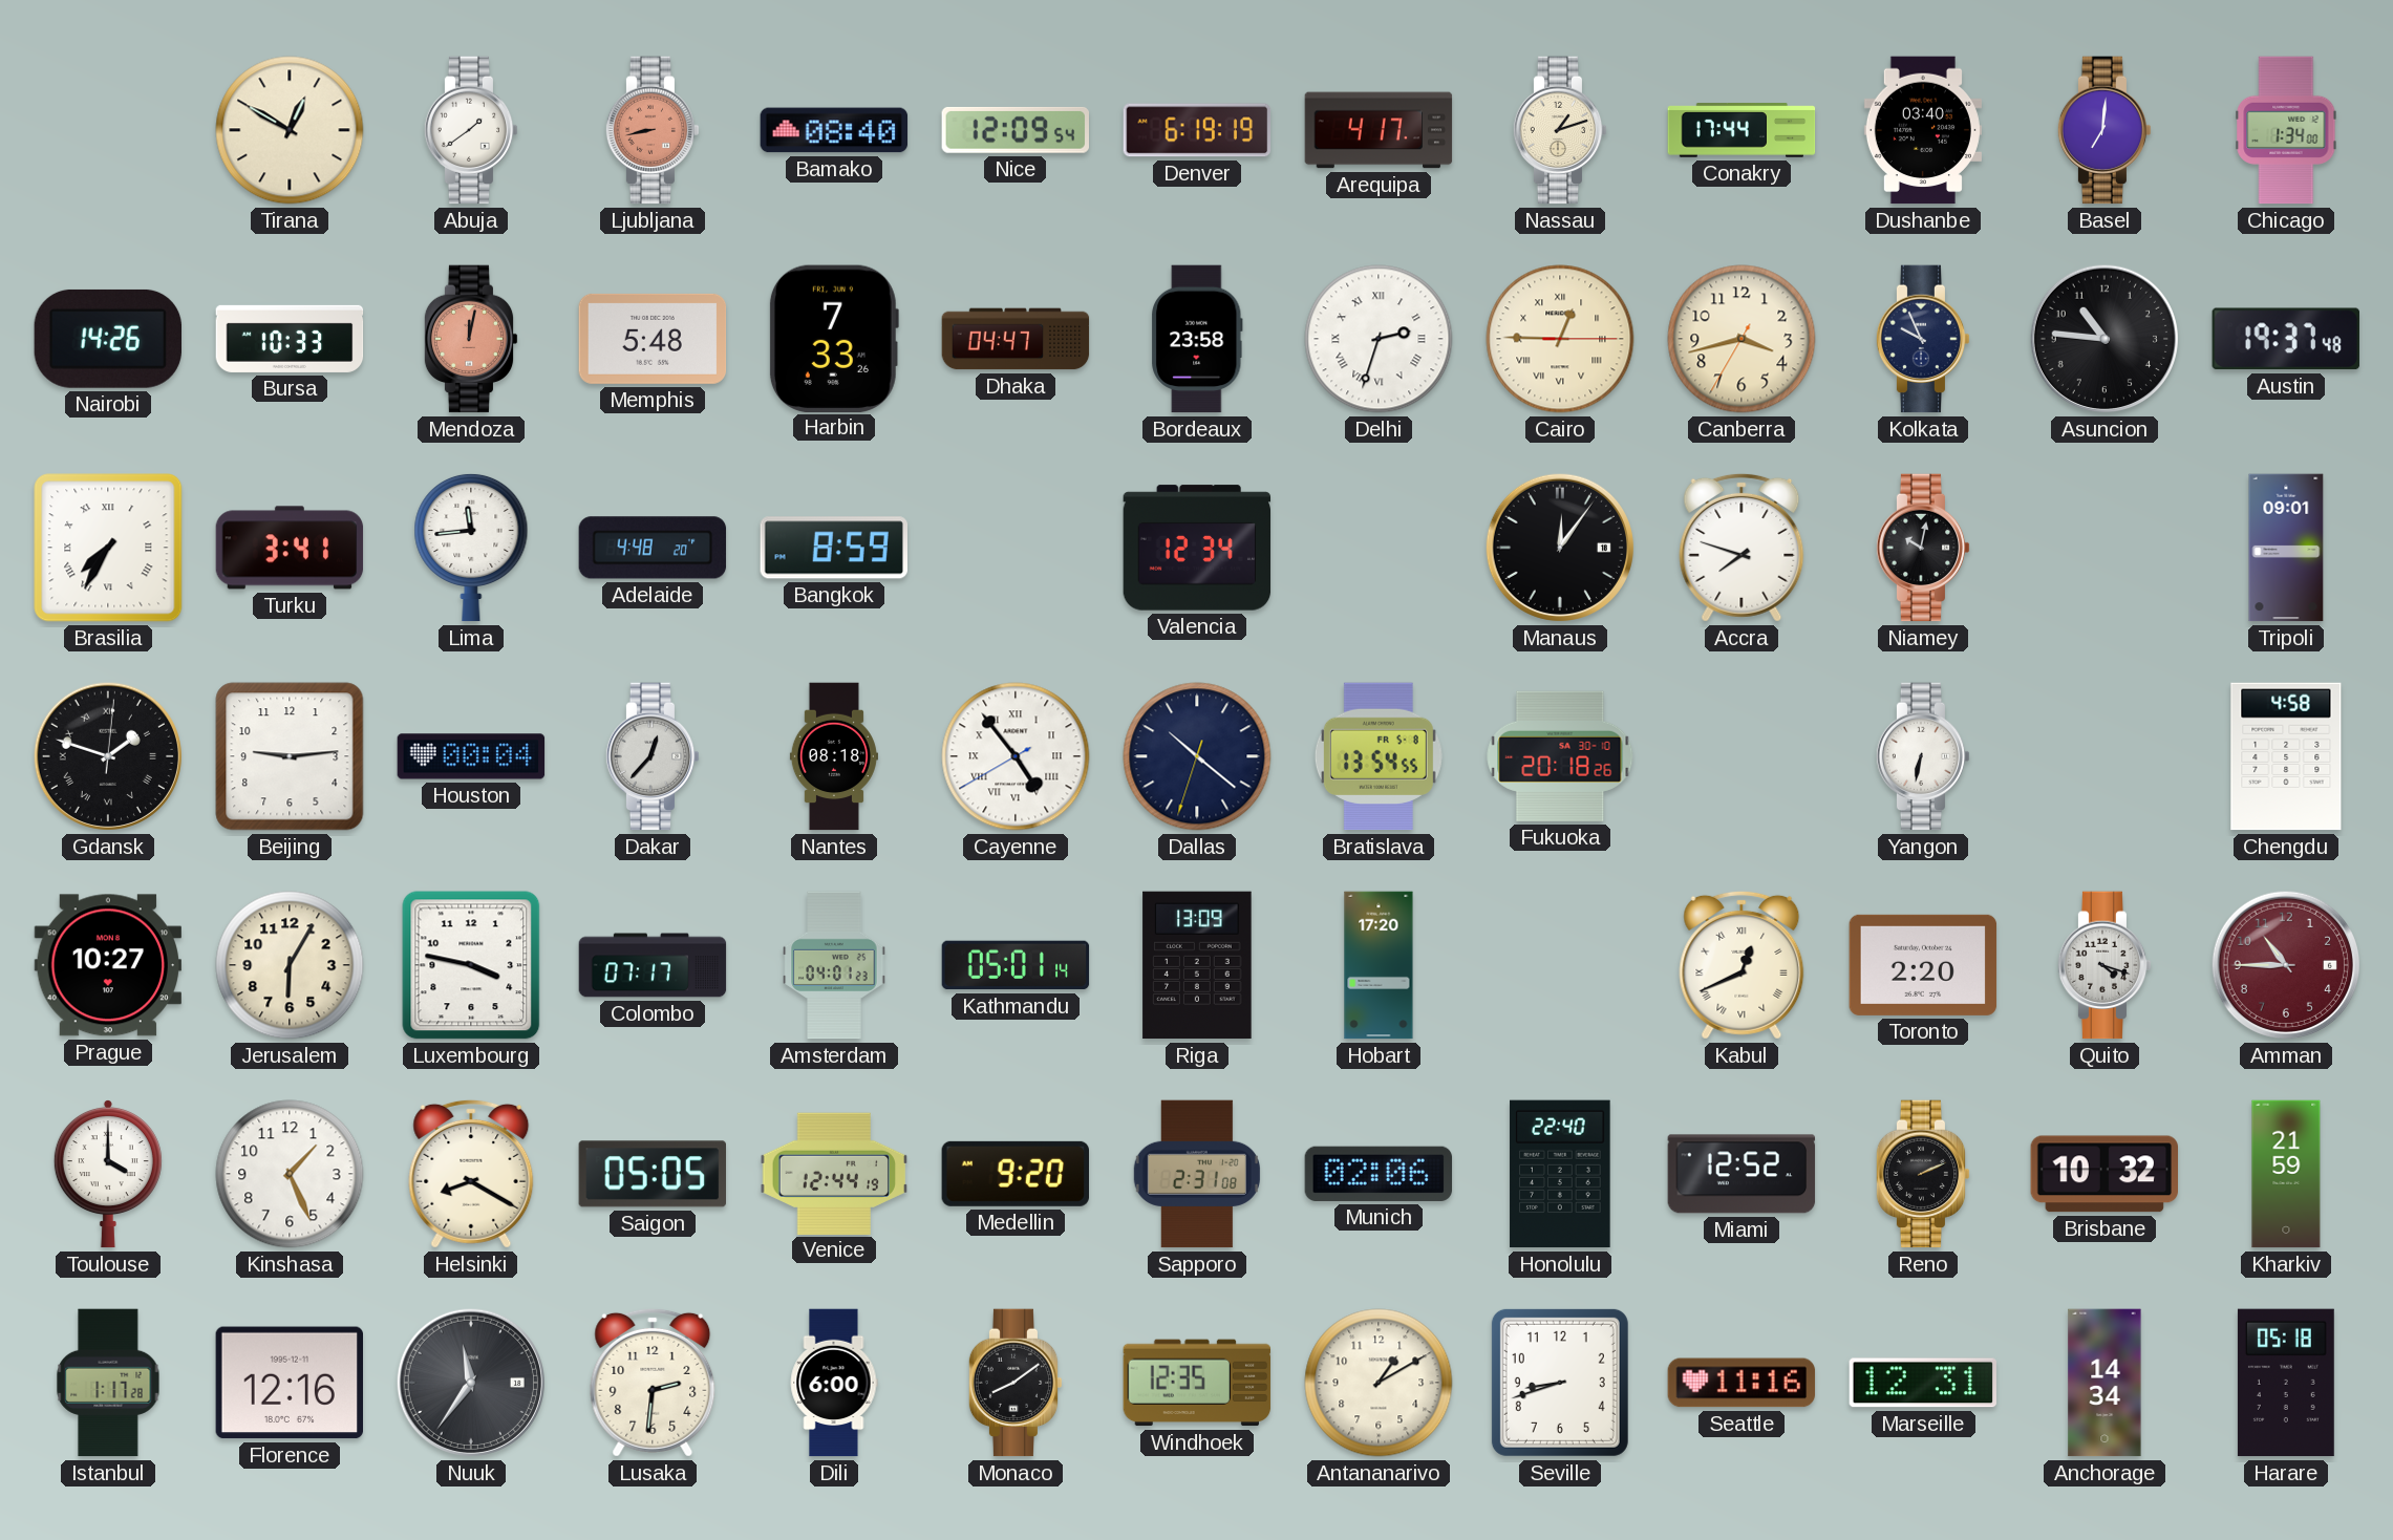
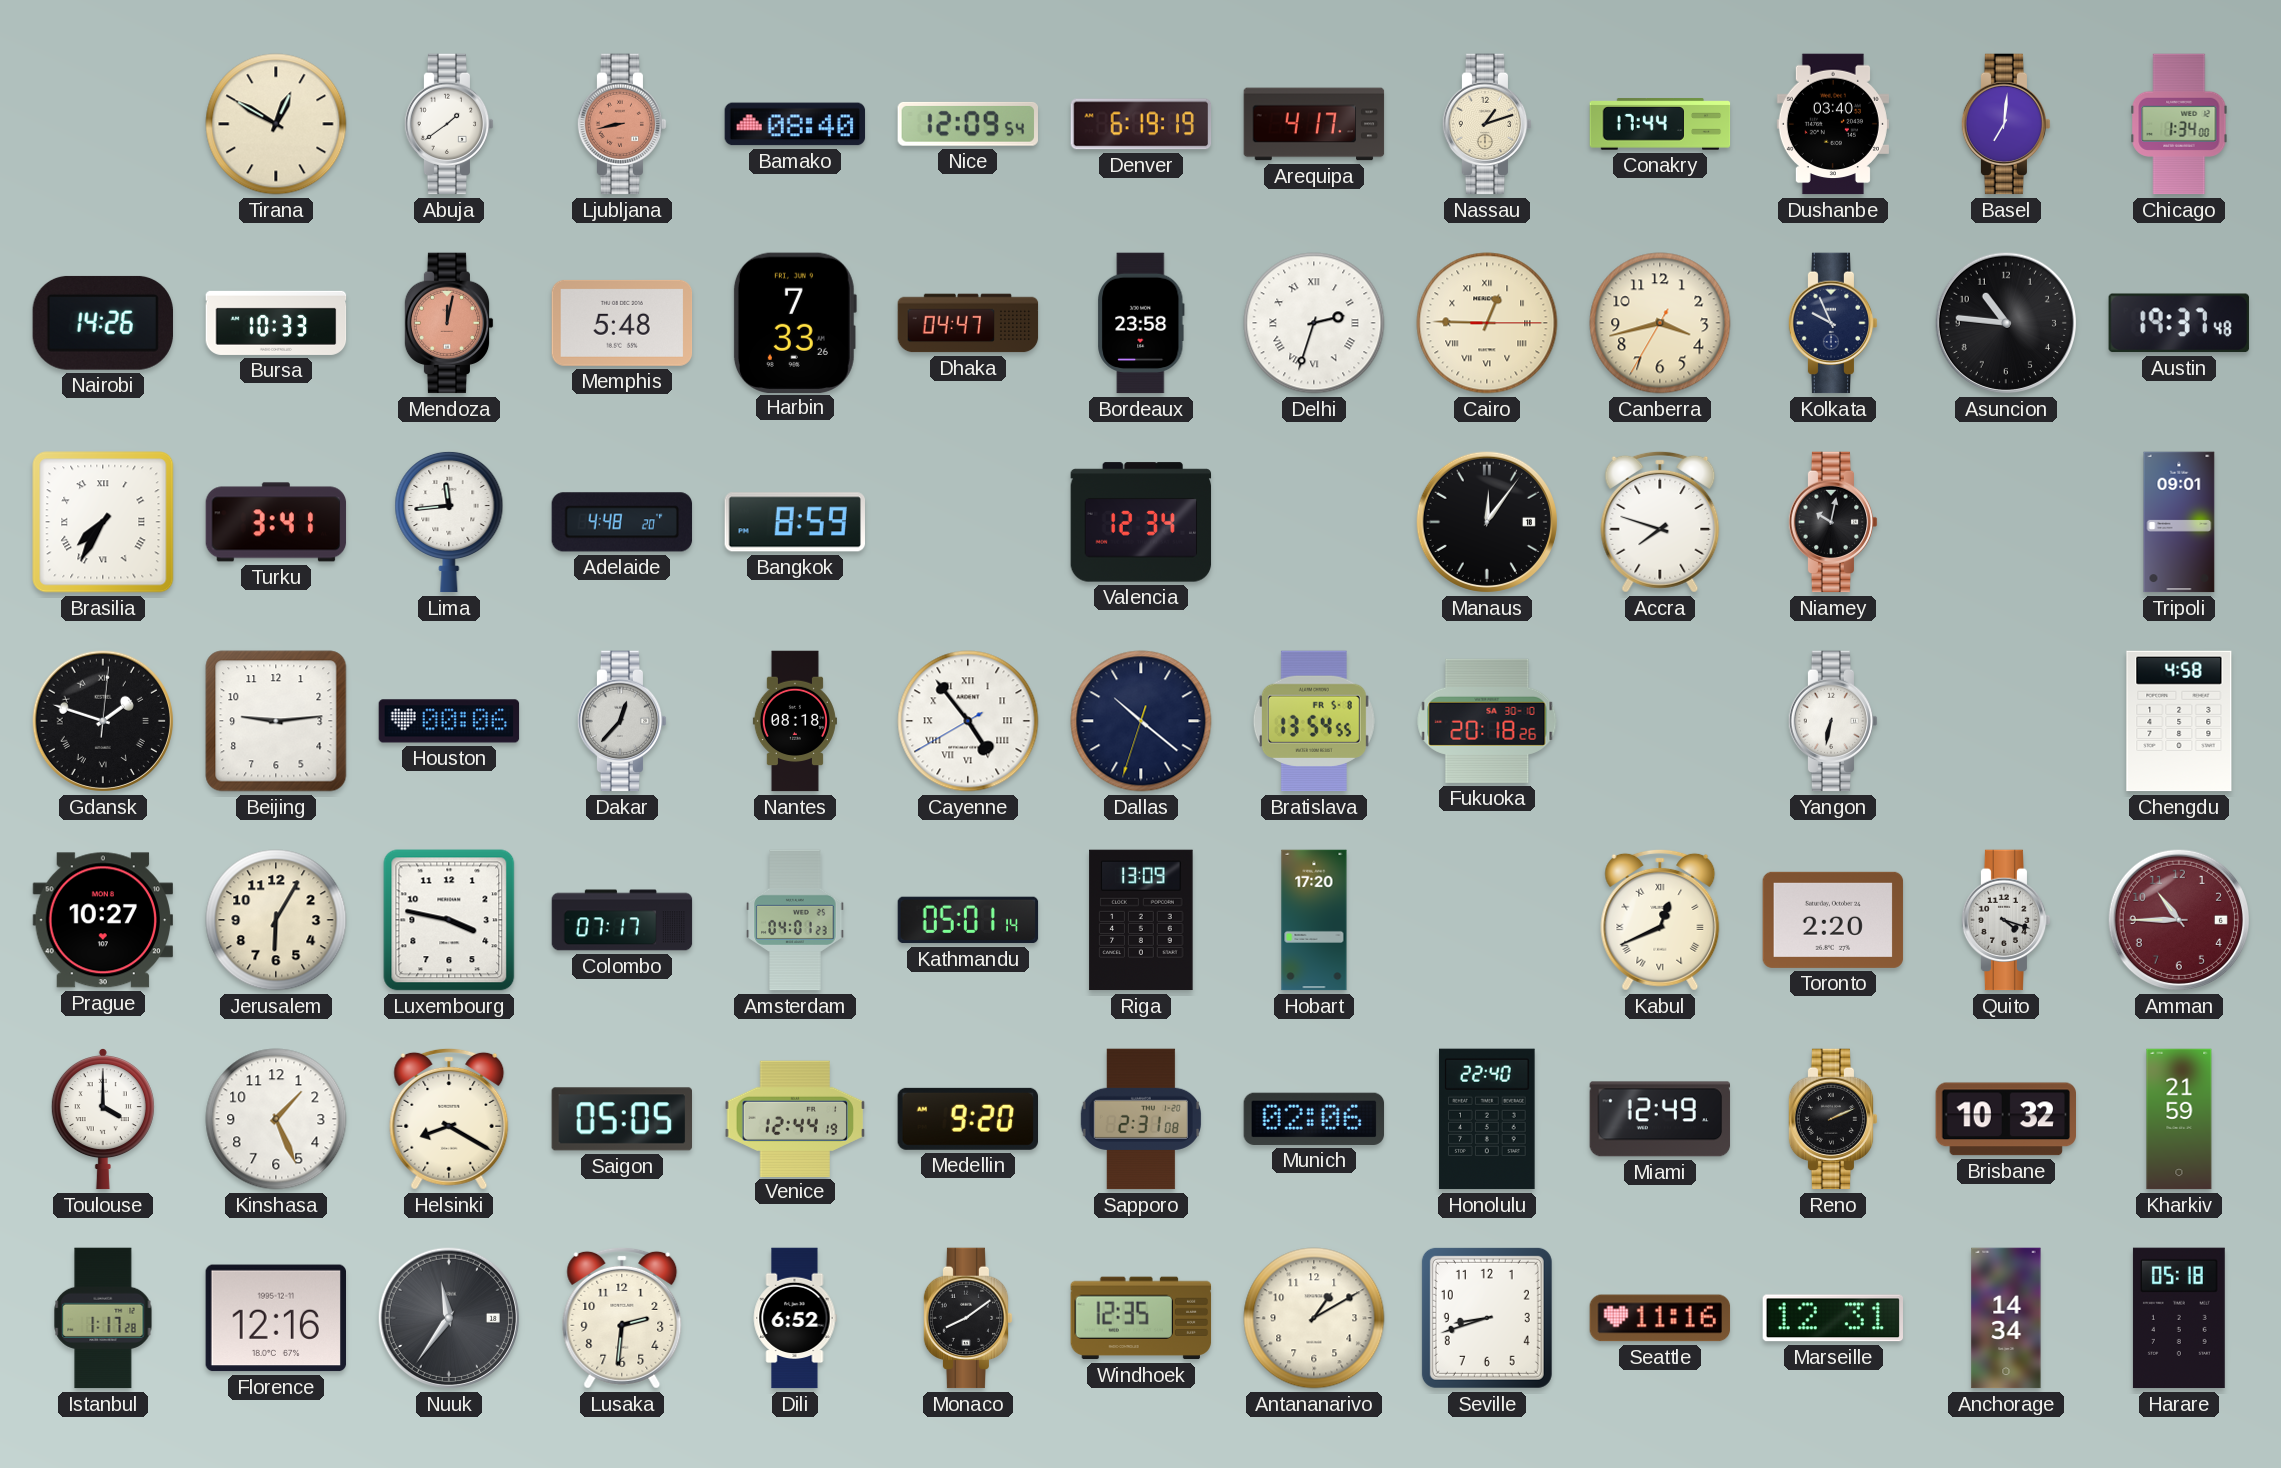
Houston: 00:04 -> 00:06
Miami: 12:52 -> 12:49
Dili: 6:00 -> 6:52
